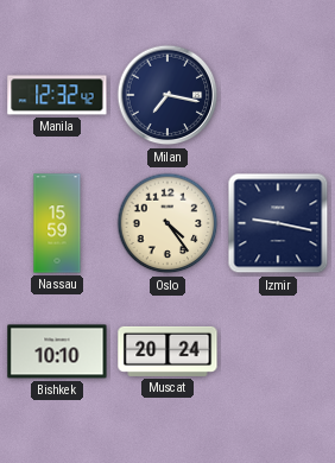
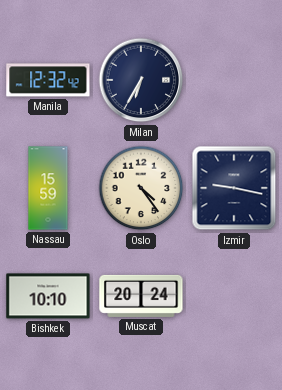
Milan: 7:17 -> 6:35
